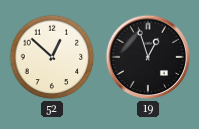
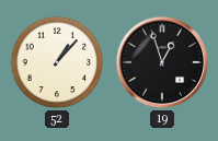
52: 12:52 -> 1:07
